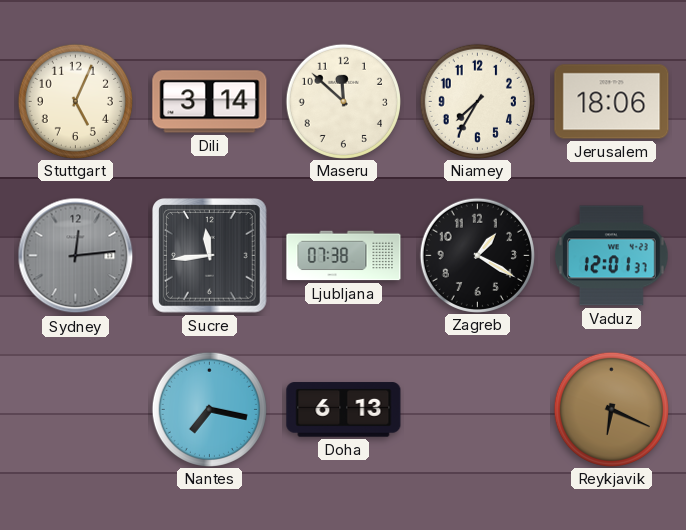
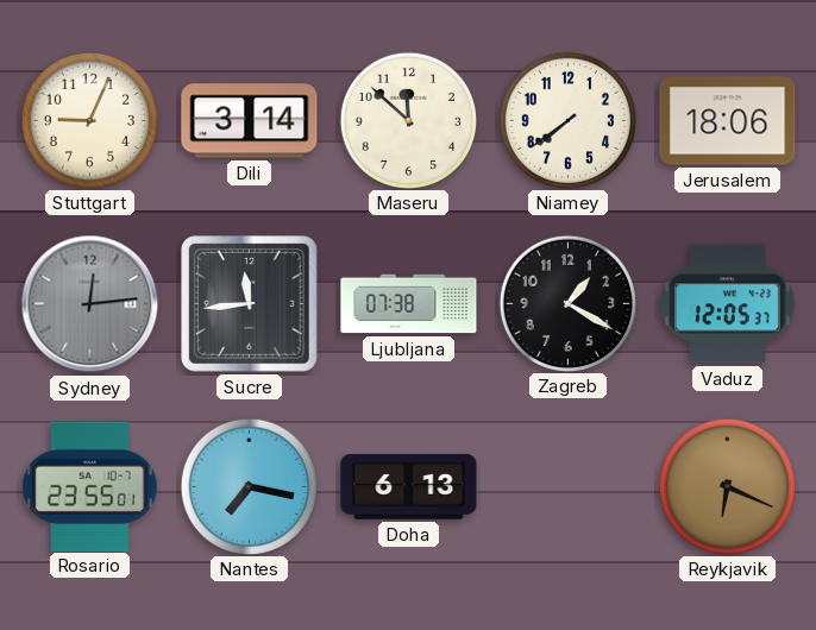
Stuttgart: 5:04 -> 9:04
Niamey: 7:35 -> 7:39
Vaduz: 12:01 -> 12:05
Rosario: none -> 23:55
